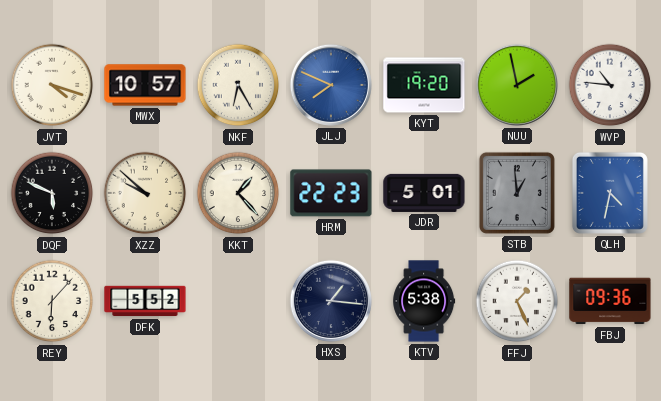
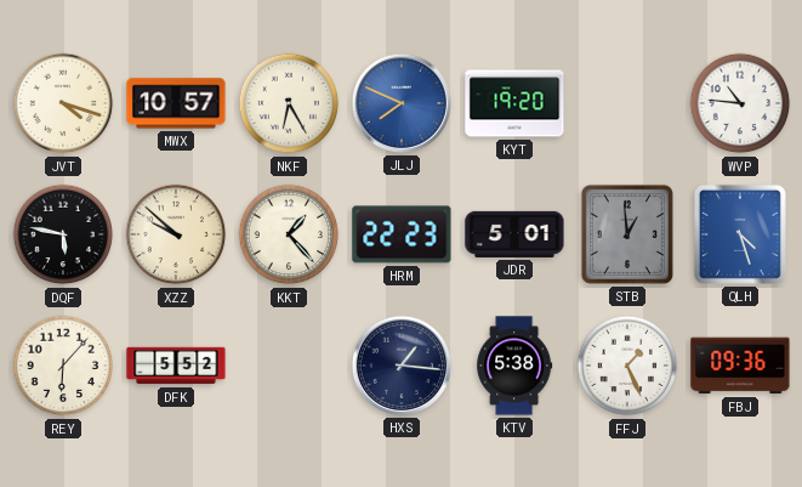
NUU: 1:58 -> none
DQF: 5:49 -> 5:47
QLH: 4:32 -> 4:27
